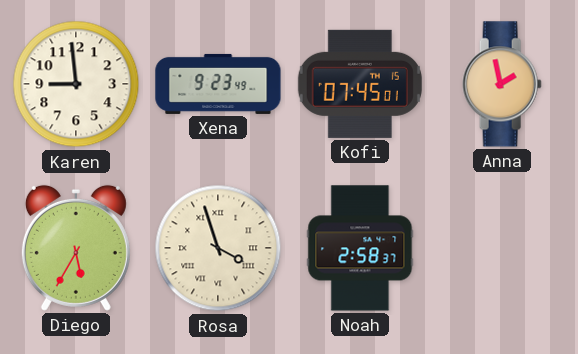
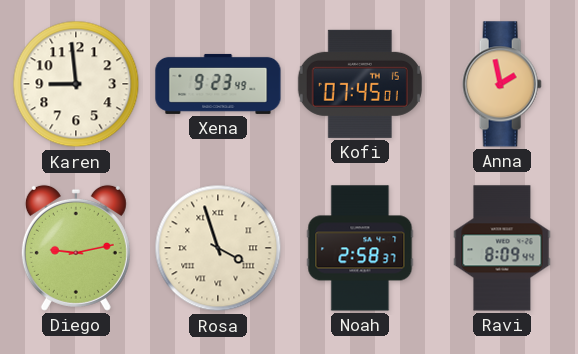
Diego: 5:35 -> 9:13
Ravi: none -> 8:09
